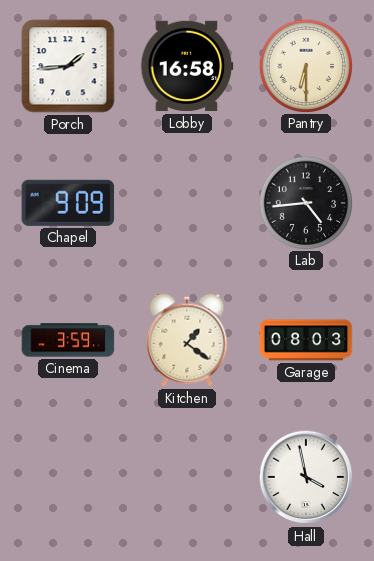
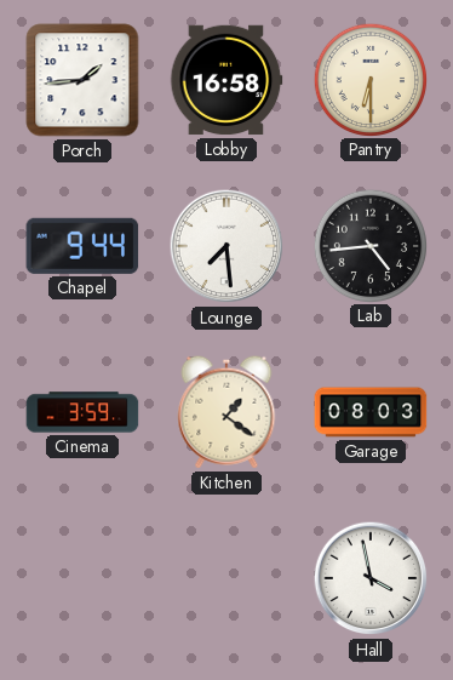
Chapel: 9:09 -> 9:44
Lounge: none -> 7:29
